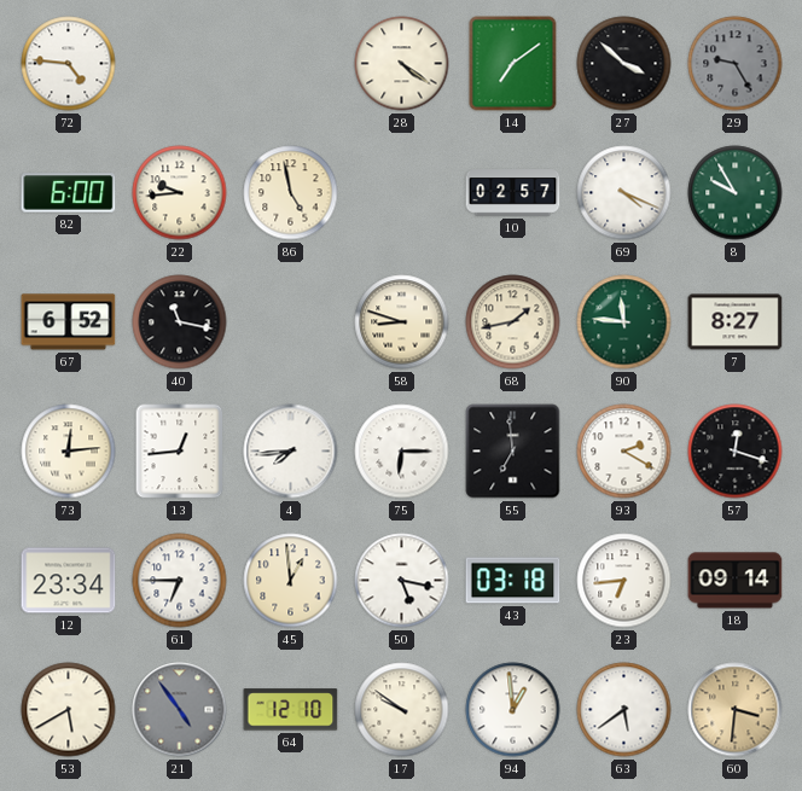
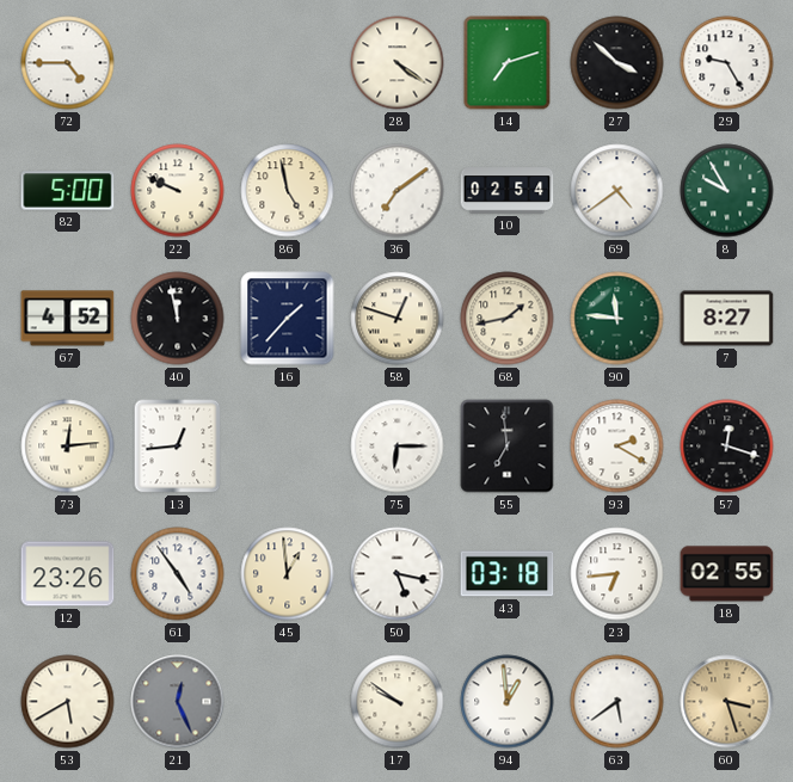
72: 4:46 -> 4:45
14: 7:09 -> 7:12
29 dial: grey -> white
82: 6:00 -> 5:00
22: 9:44 -> 9:49
36: none -> 7:09
10: 02:57 -> 02:54
69: 4:19 -> 4:39
67: 6:52 -> 4:52
40: 11:17 -> 11:58
16: none -> 1:37
58: 8:48 -> 12:48
4: 7:44 -> none
12: 23:34 -> 23:26
61: 6:45 -> 4:54
18: 09:14 -> 02:55
21: 4:54 -> 12:26
64: 12:10 -> none
60: 3:31 -> 3:27
